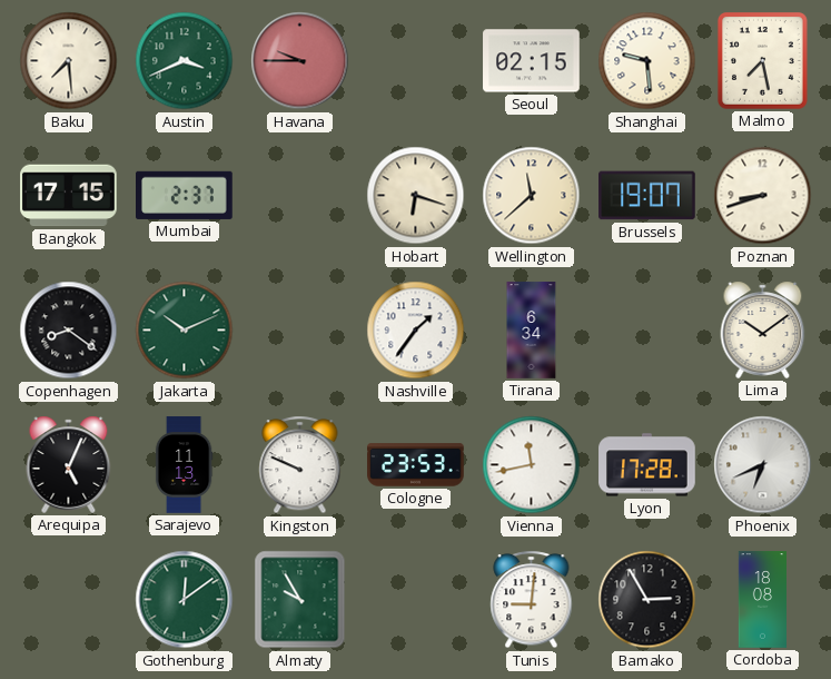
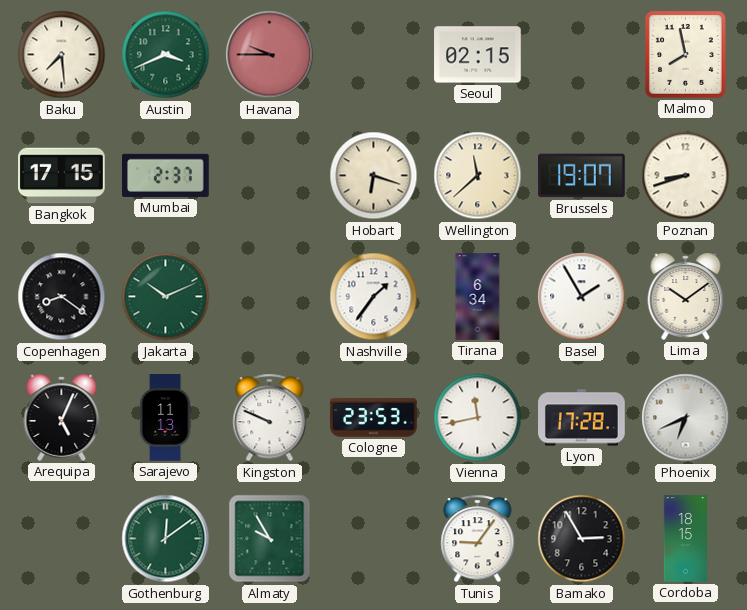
Shanghai: 9:29 -> none
Malmo: 7:28 -> 7:58
Basel: none -> 1:55
Tunis: 9:01 -> 9:06
Cordoba: 18:08 -> 18:15
